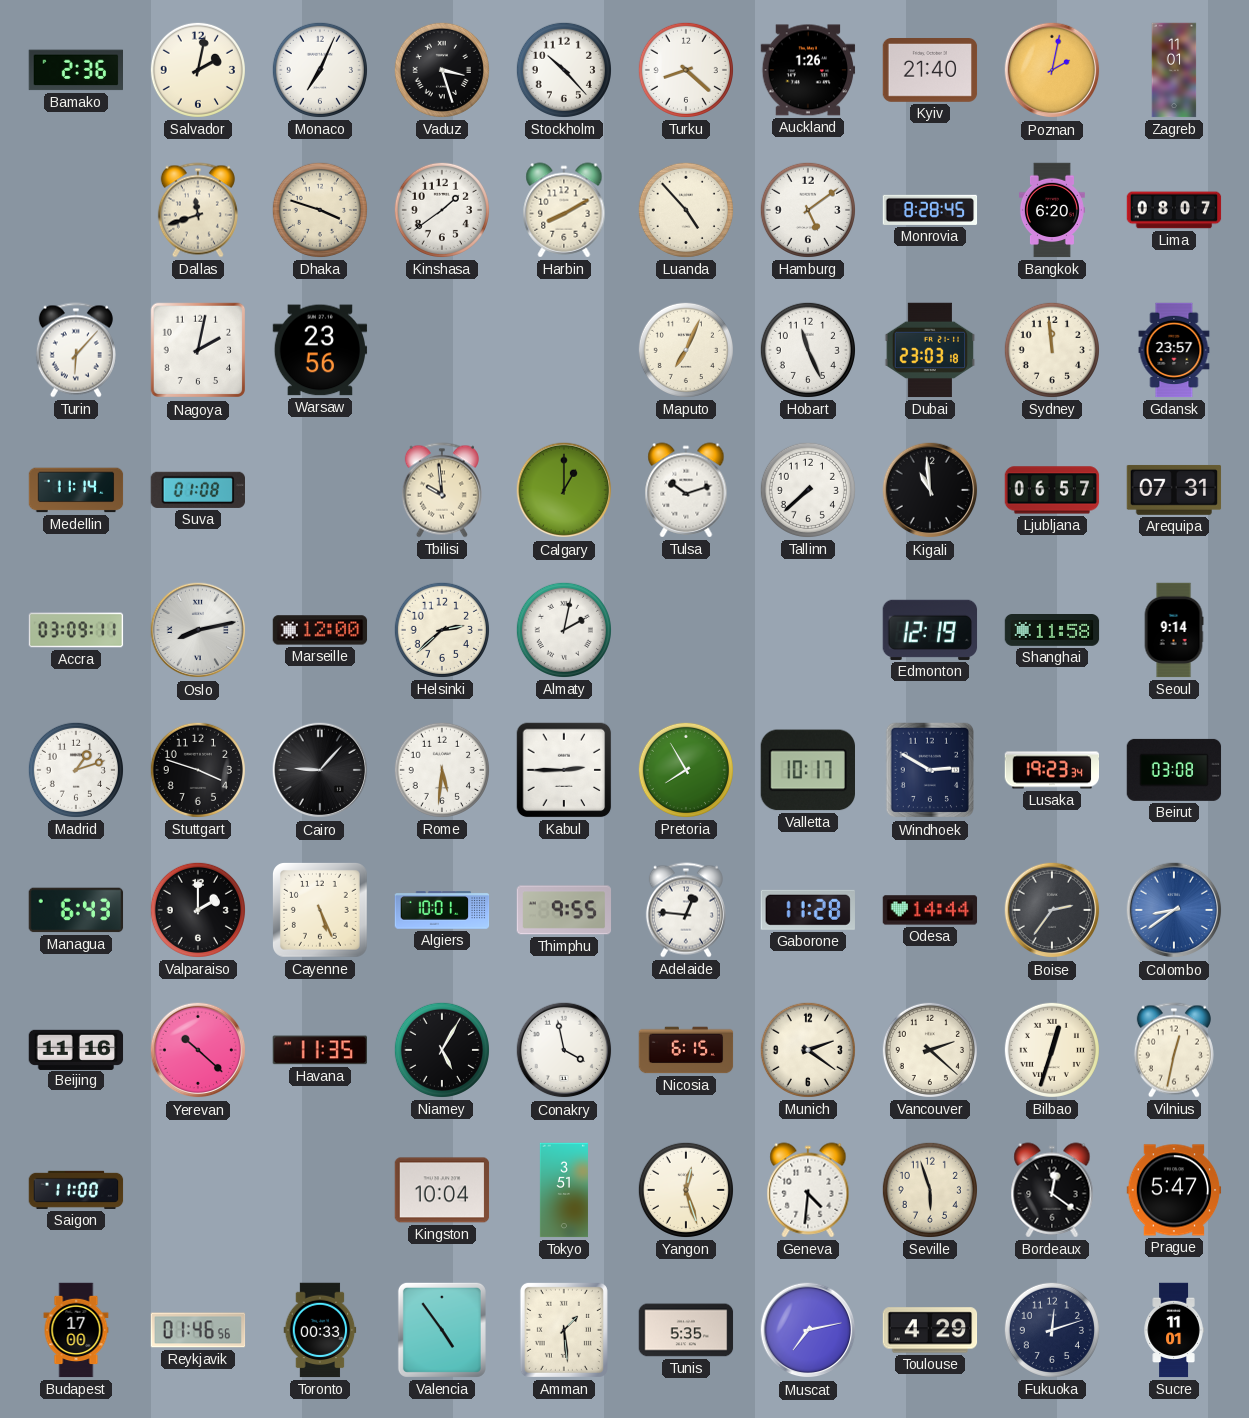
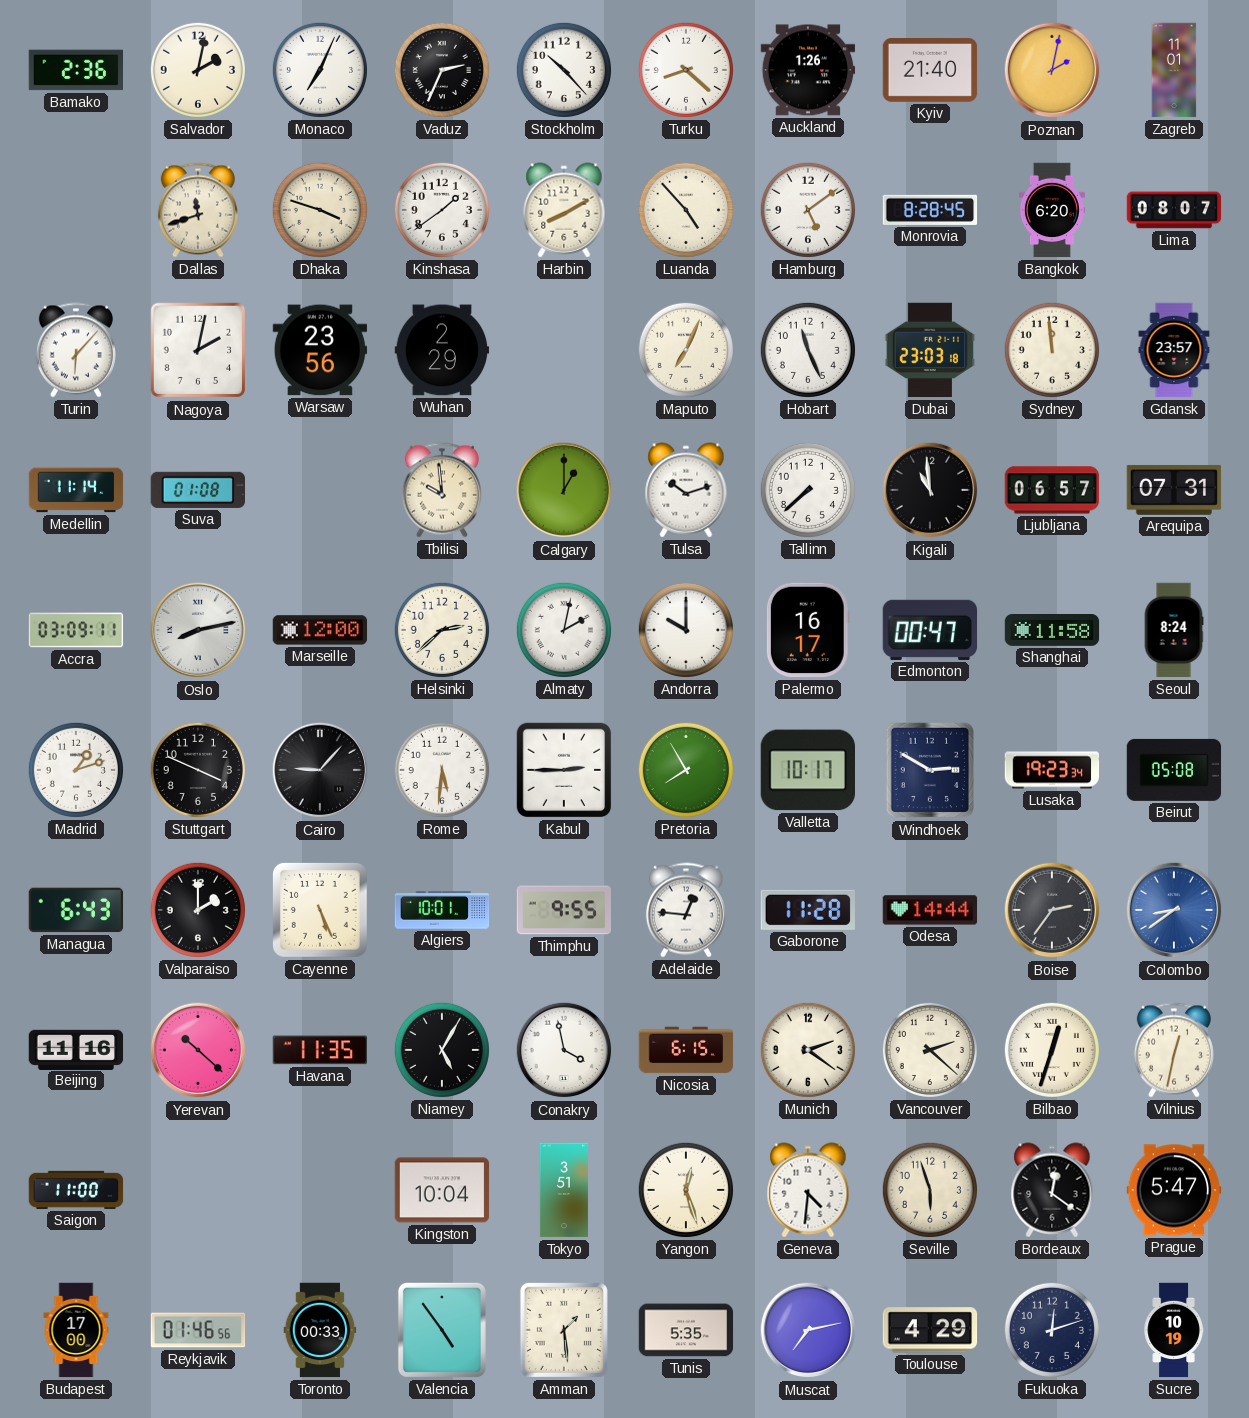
Vaduz: 3:27 -> 2:34
Wuhan: none -> 2:29
Andorra: none -> 10:00
Palermo: none -> 16:17
Edmonton: 12:19 -> 00:47
Seoul: 9:14 -> 8:24
Stuttgart: 3:48 -> 3:49
Beirut: 03:08 -> 05:08
Sucre: 11:01 -> 10:19
